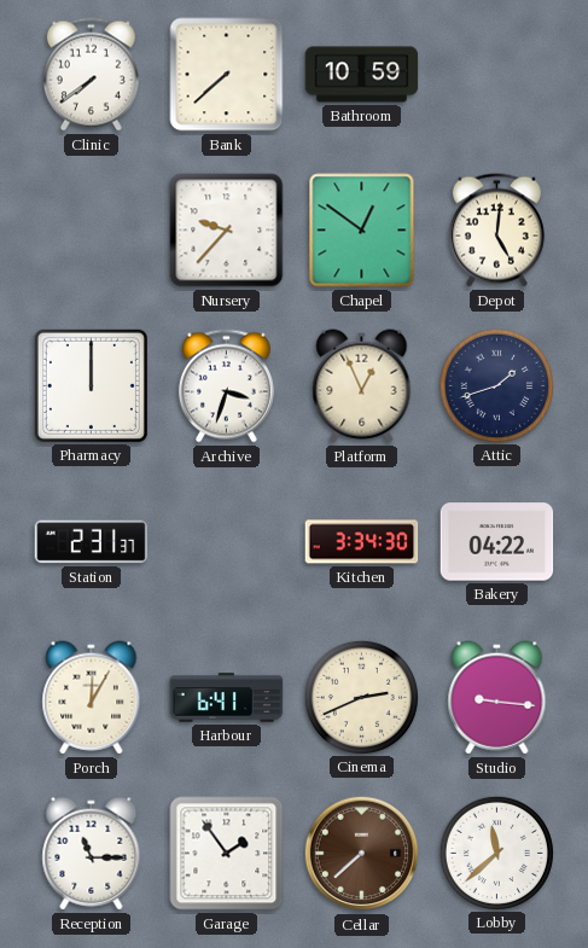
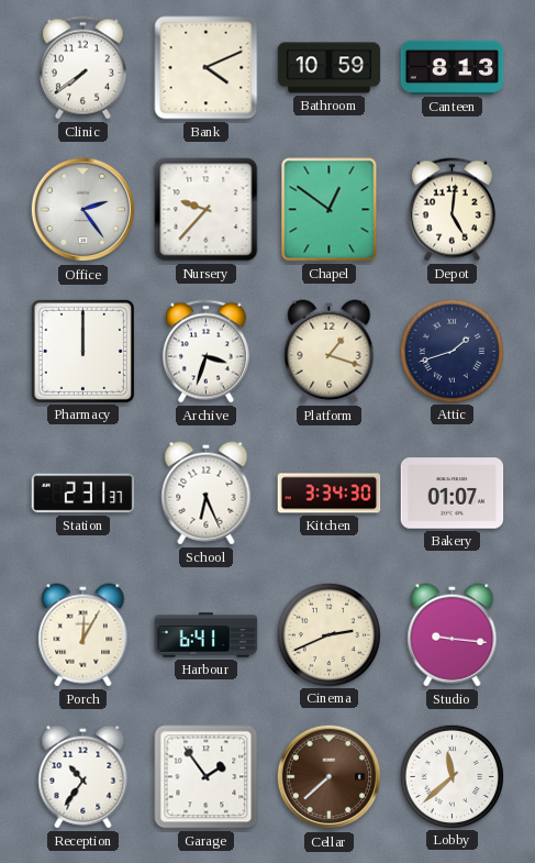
Bank: 7:38 -> 4:11
Canteen: none -> 8:13
Office: none -> 2:24
Platform: 12:56 -> 1:18
School: none -> 6:26
Bakery: 04:22 -> 01:07
Reception: 11:15 -> 10:36
